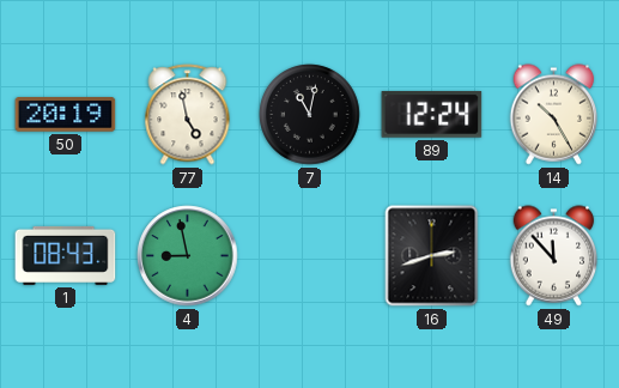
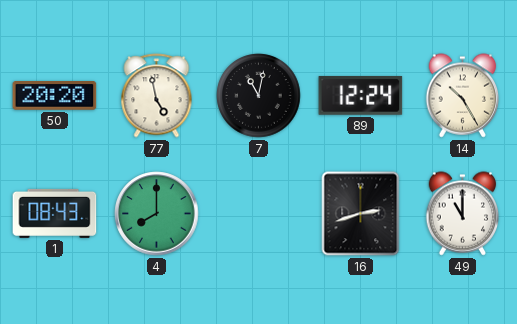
50: 20:19 -> 20:20
4: 8:58 -> 8:00
49: 11:53 -> 11:00
